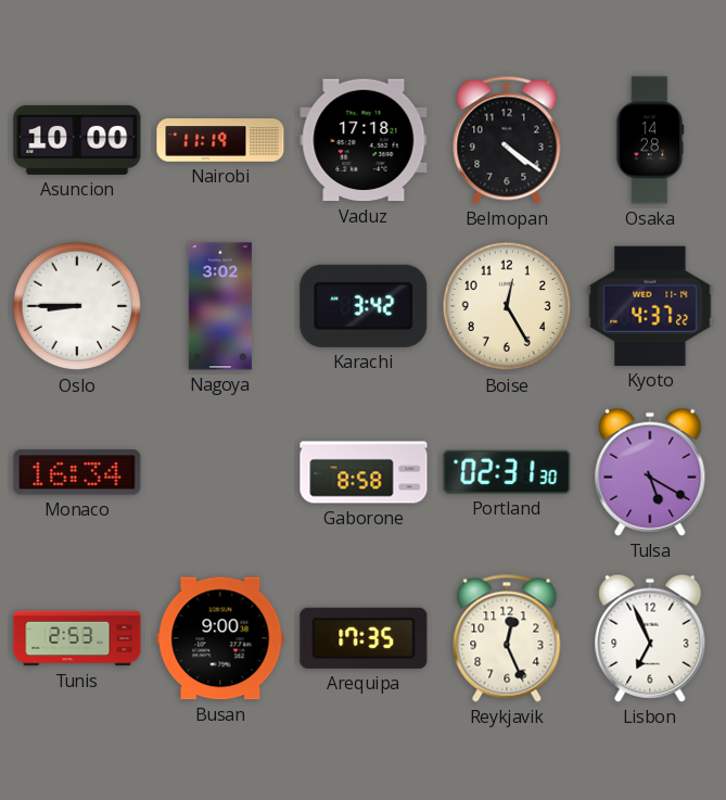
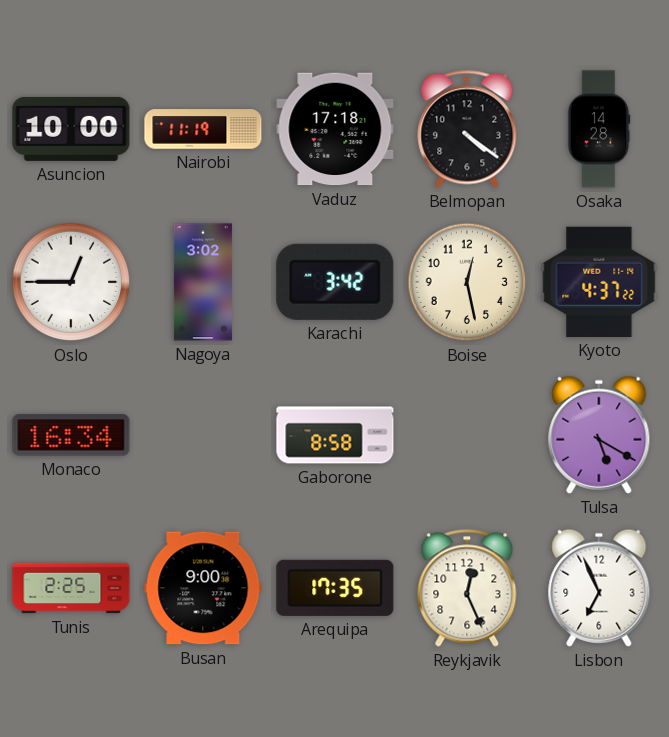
Oslo: 8:45 -> 12:45
Boise: 12:25 -> 12:28
Portland: 02:31 -> none
Tunis: 2:53 -> 2:25
